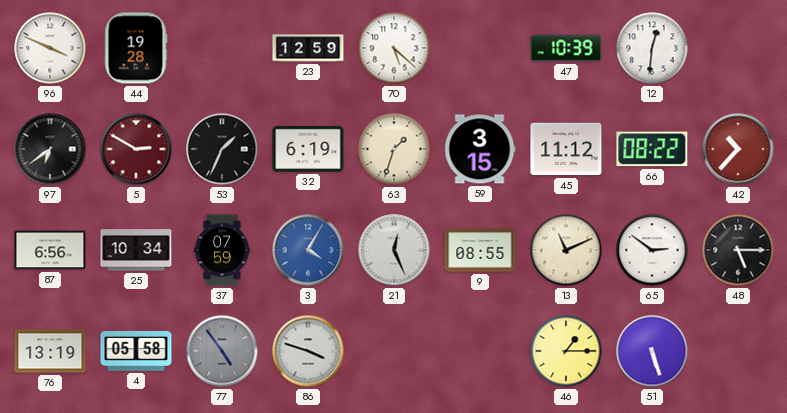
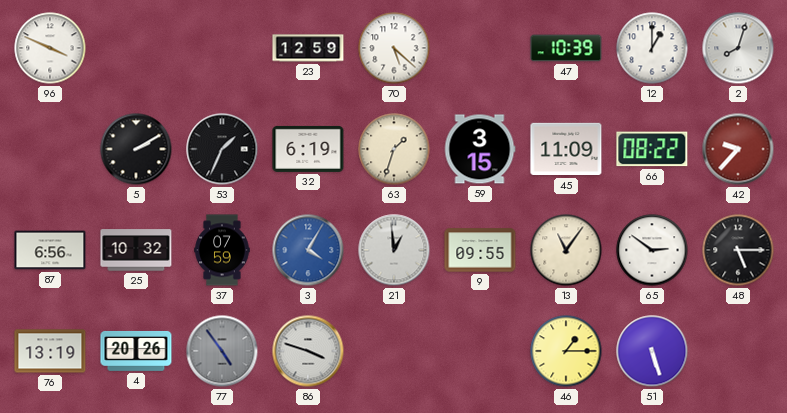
44: 19:28 -> none
12: 12:31 -> 1:00
2: none -> 8:03
97: 6:39 -> none
5: 2:50 -> 2:10
5 dial: burgundy -> black
45: 11:12 -> 11:09
42: 10:37 -> 9:37
25: 10:34 -> 10:32
21: 12:26 -> 12:59
9: 08:55 -> 09:55
13: 11:11 -> 11:06
4: 05:58 -> 20:26
